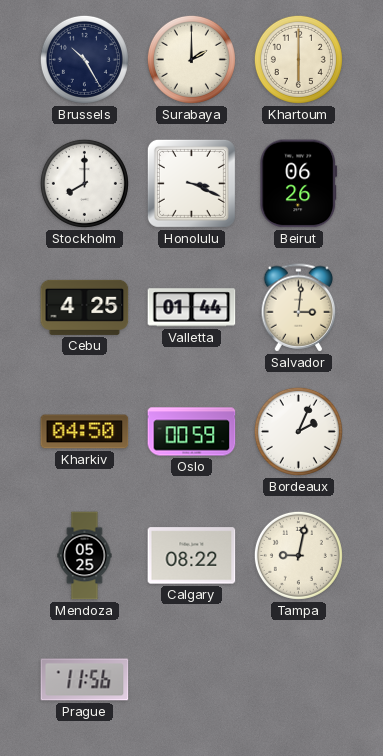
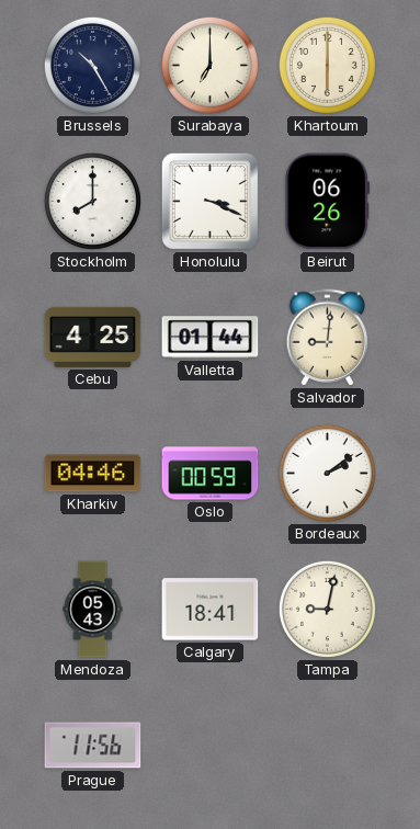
Surabaya: 2:00 -> 7:00
Salvador: 3:01 -> 9:01
Kharkiv: 04:50 -> 04:46
Bordeaux: 2:04 -> 2:09
Mendoza: 05:25 -> 05:43
Calgary: 08:22 -> 18:41
